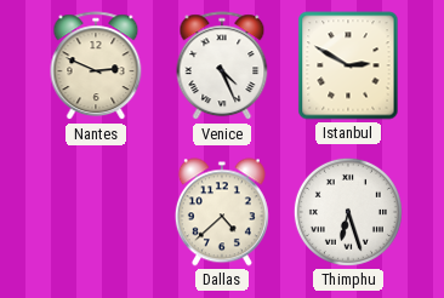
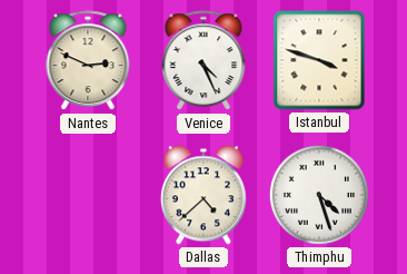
Istanbul: 2:50 -> 3:48
Thimphu: 6:27 -> 4:27
